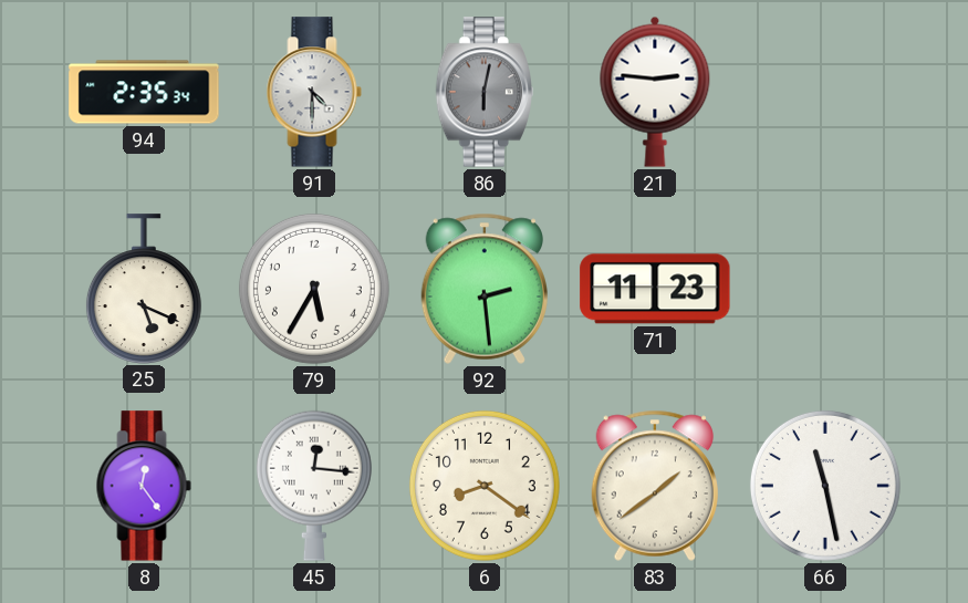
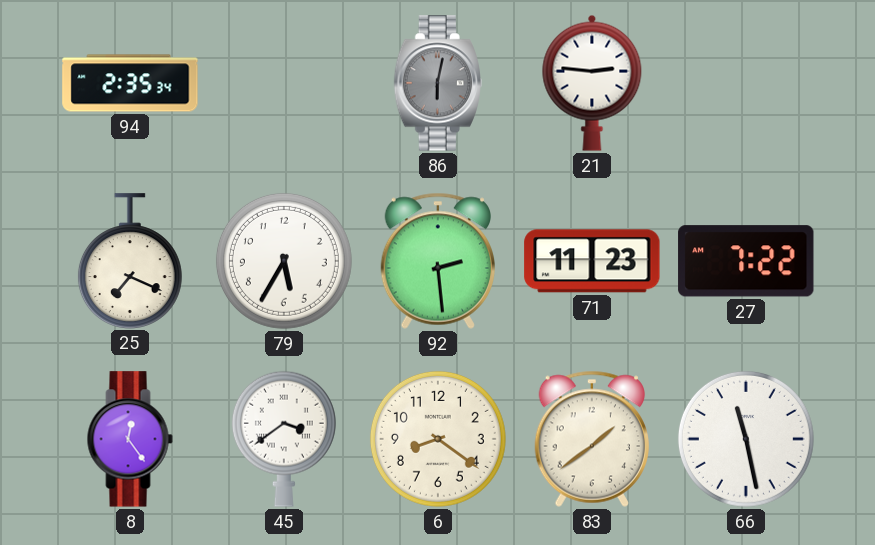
91: 4:30 -> none
25: 5:19 -> 7:19
27: none -> 7:22
45: 12:16 -> 3:39
